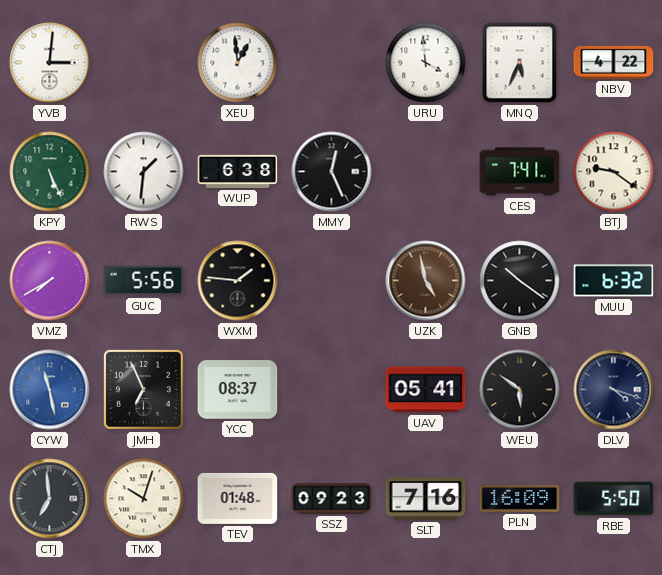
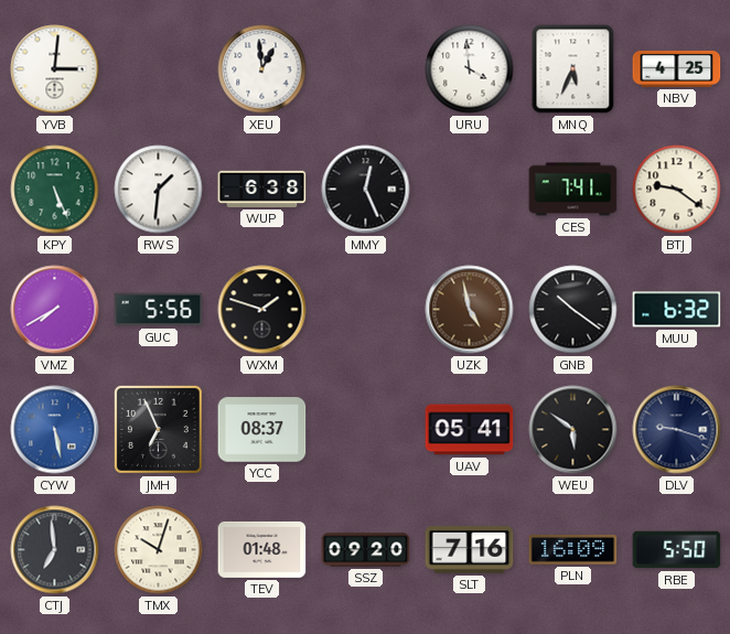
NBV: 4:22 -> 4:25
WXM: 1:46 -> 1:48
CYW: 11:28 -> 5:28
DLV: 4:18 -> 9:18
SSZ: 09:23 -> 09:20
